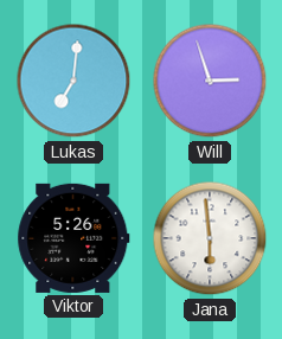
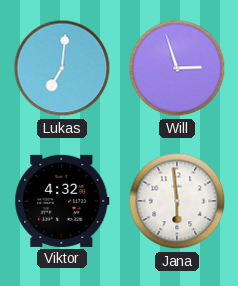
Viktor: 5:26 -> 4:32
